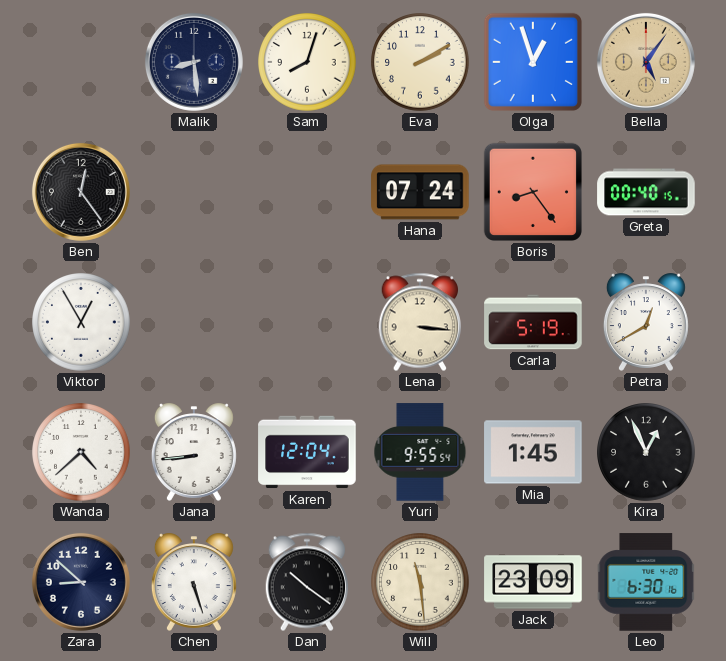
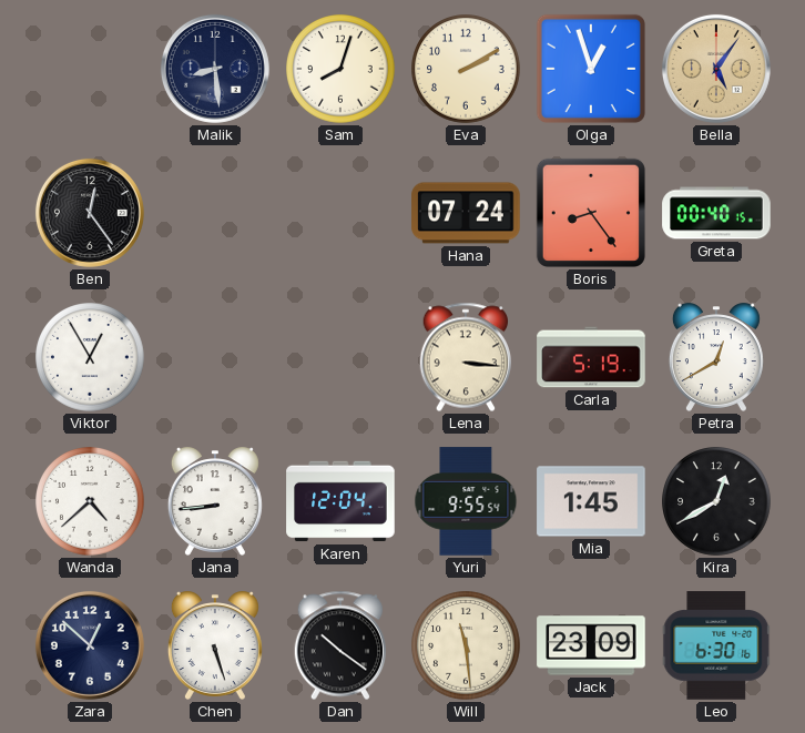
Kira: 12:56 -> 12:40
Zara: 8:52 -> 12:52
